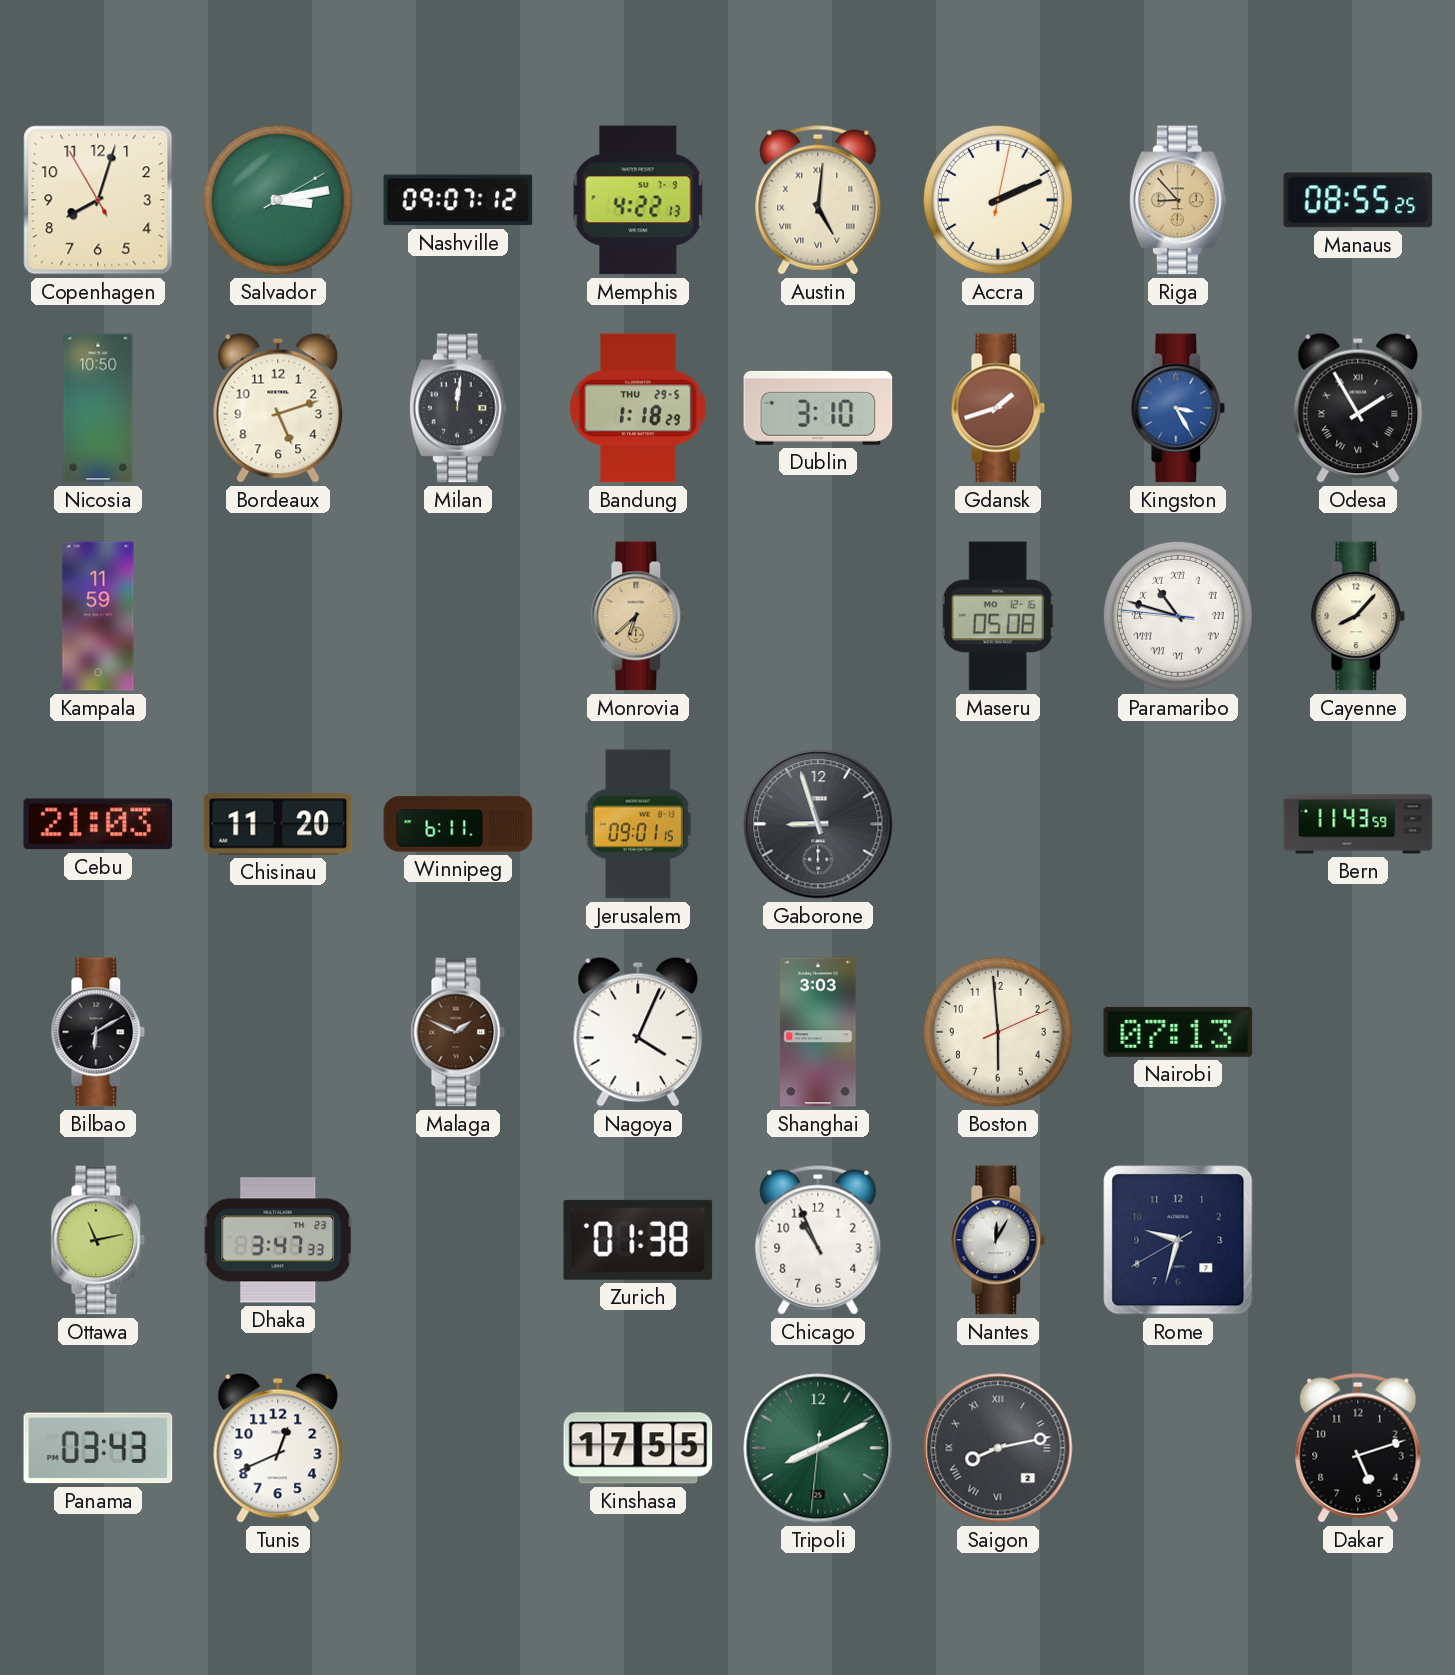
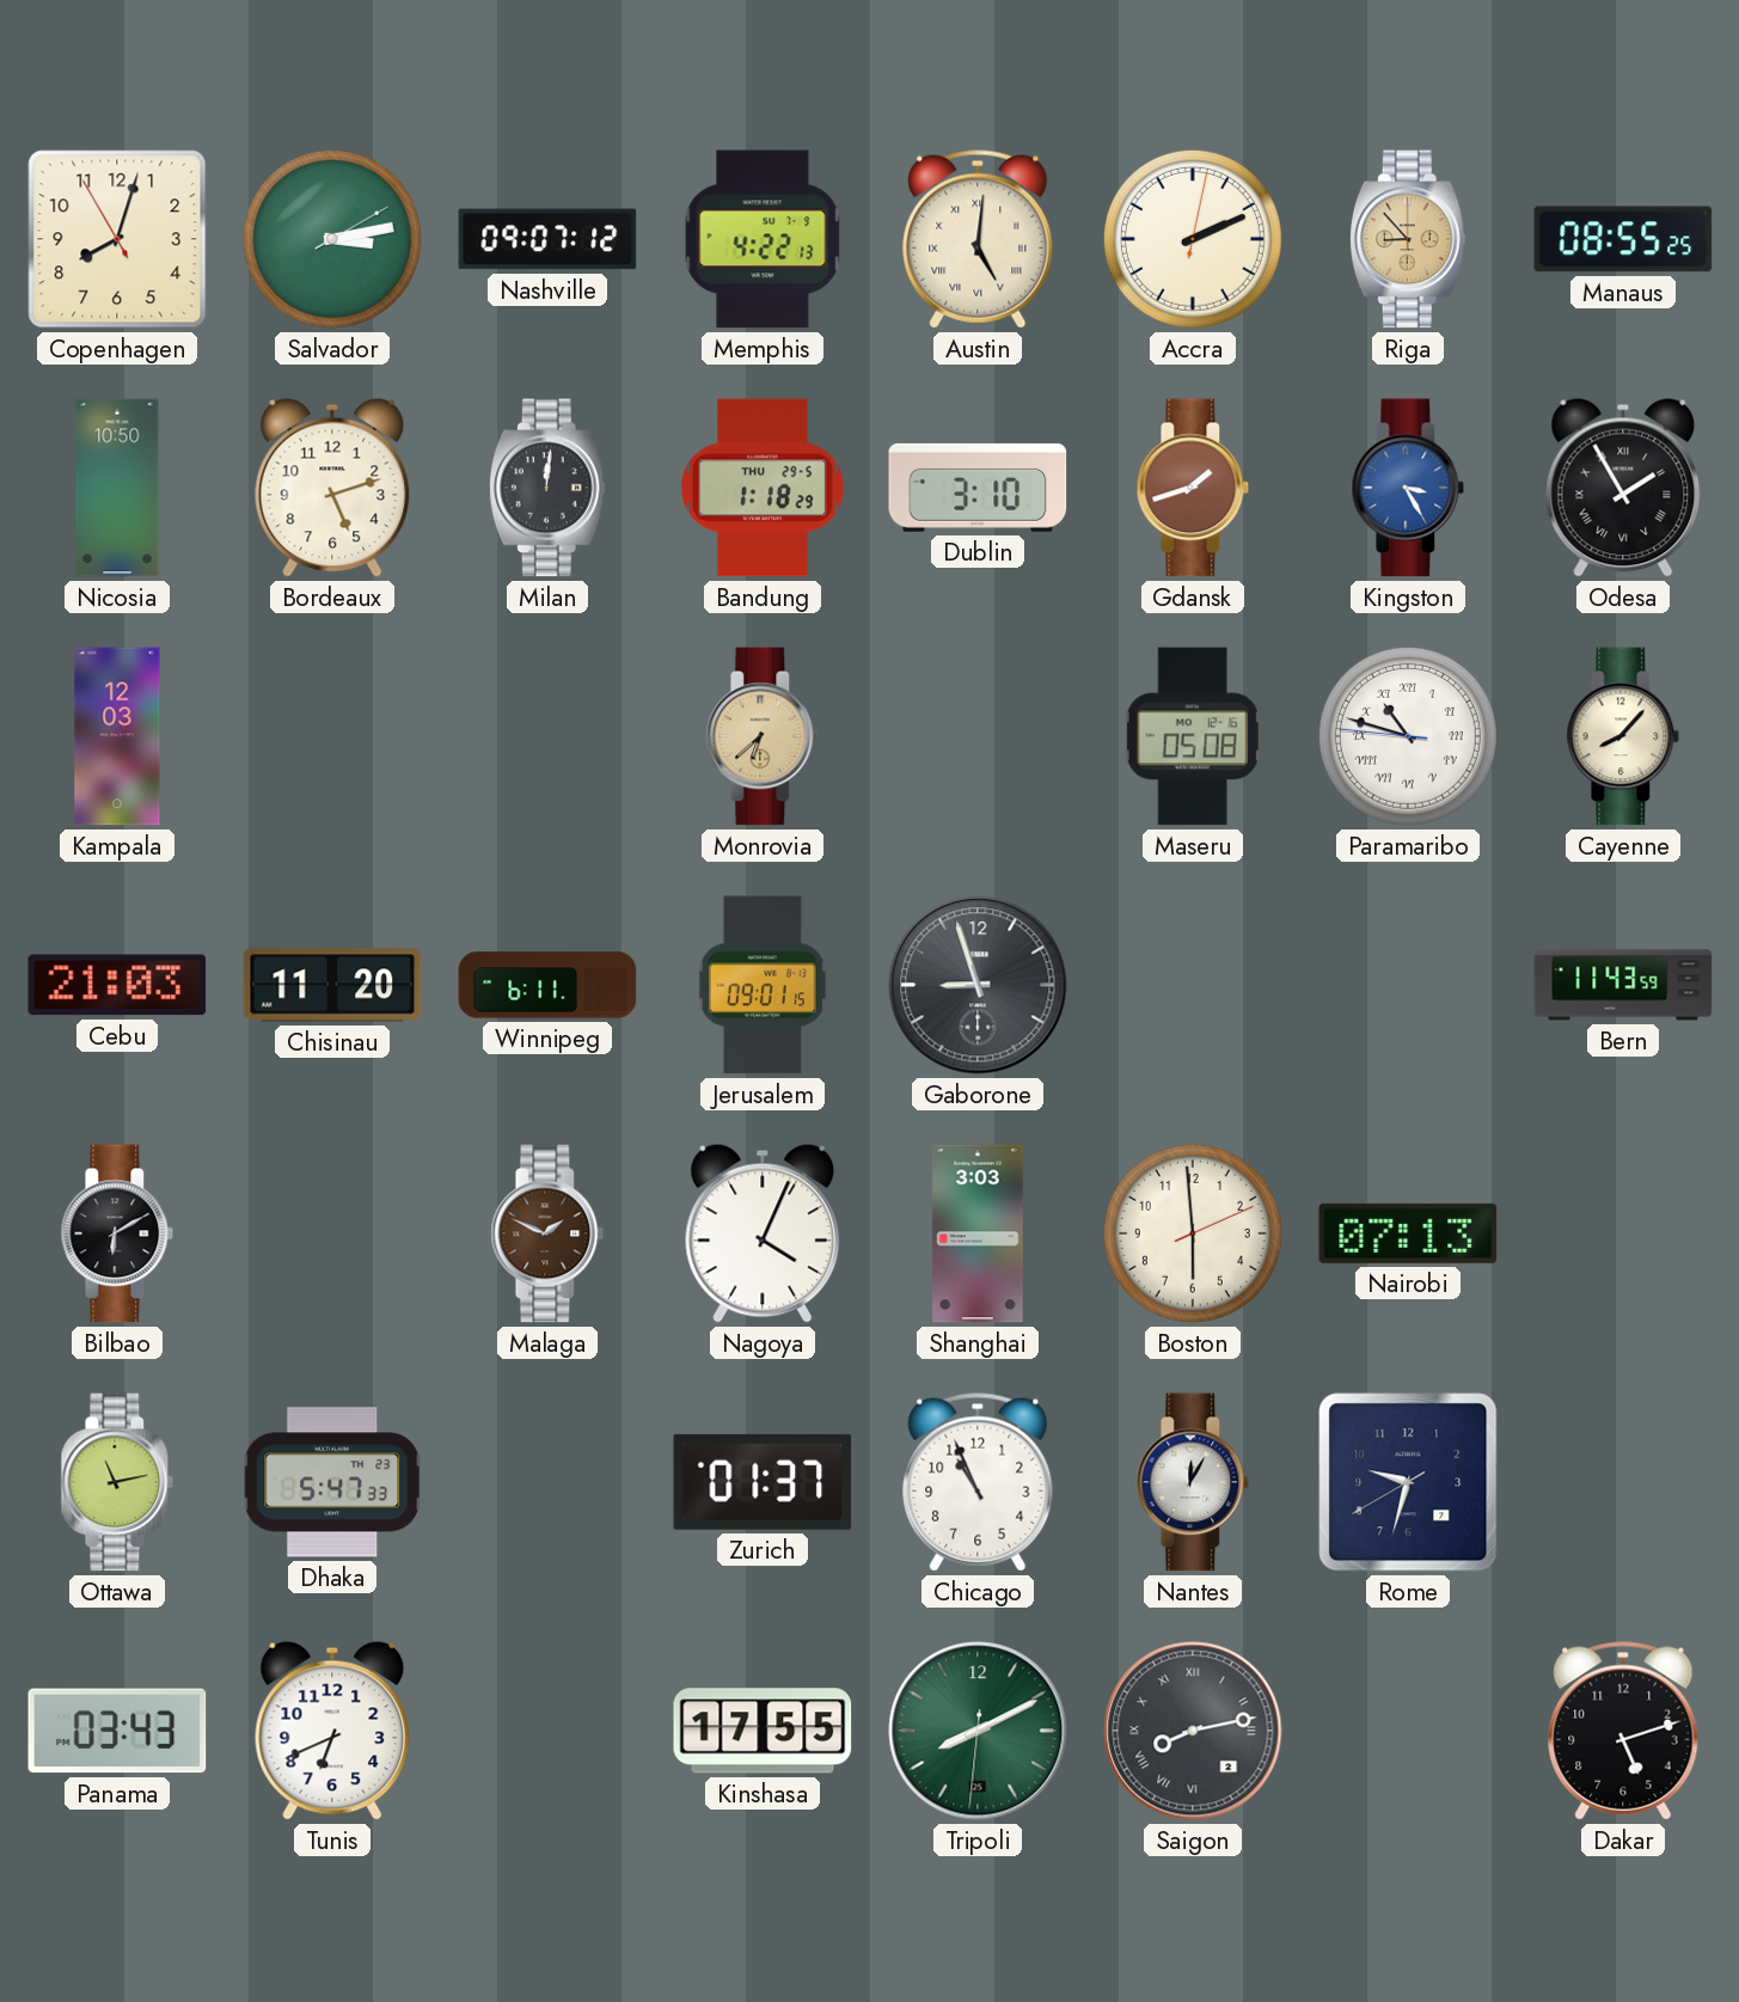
Kampala: 11:59 -> 12:03
Dhaka: 3:47 -> 5:47
Zurich: 01:38 -> 01:37
Tunis: 12:41 -> 6:41
